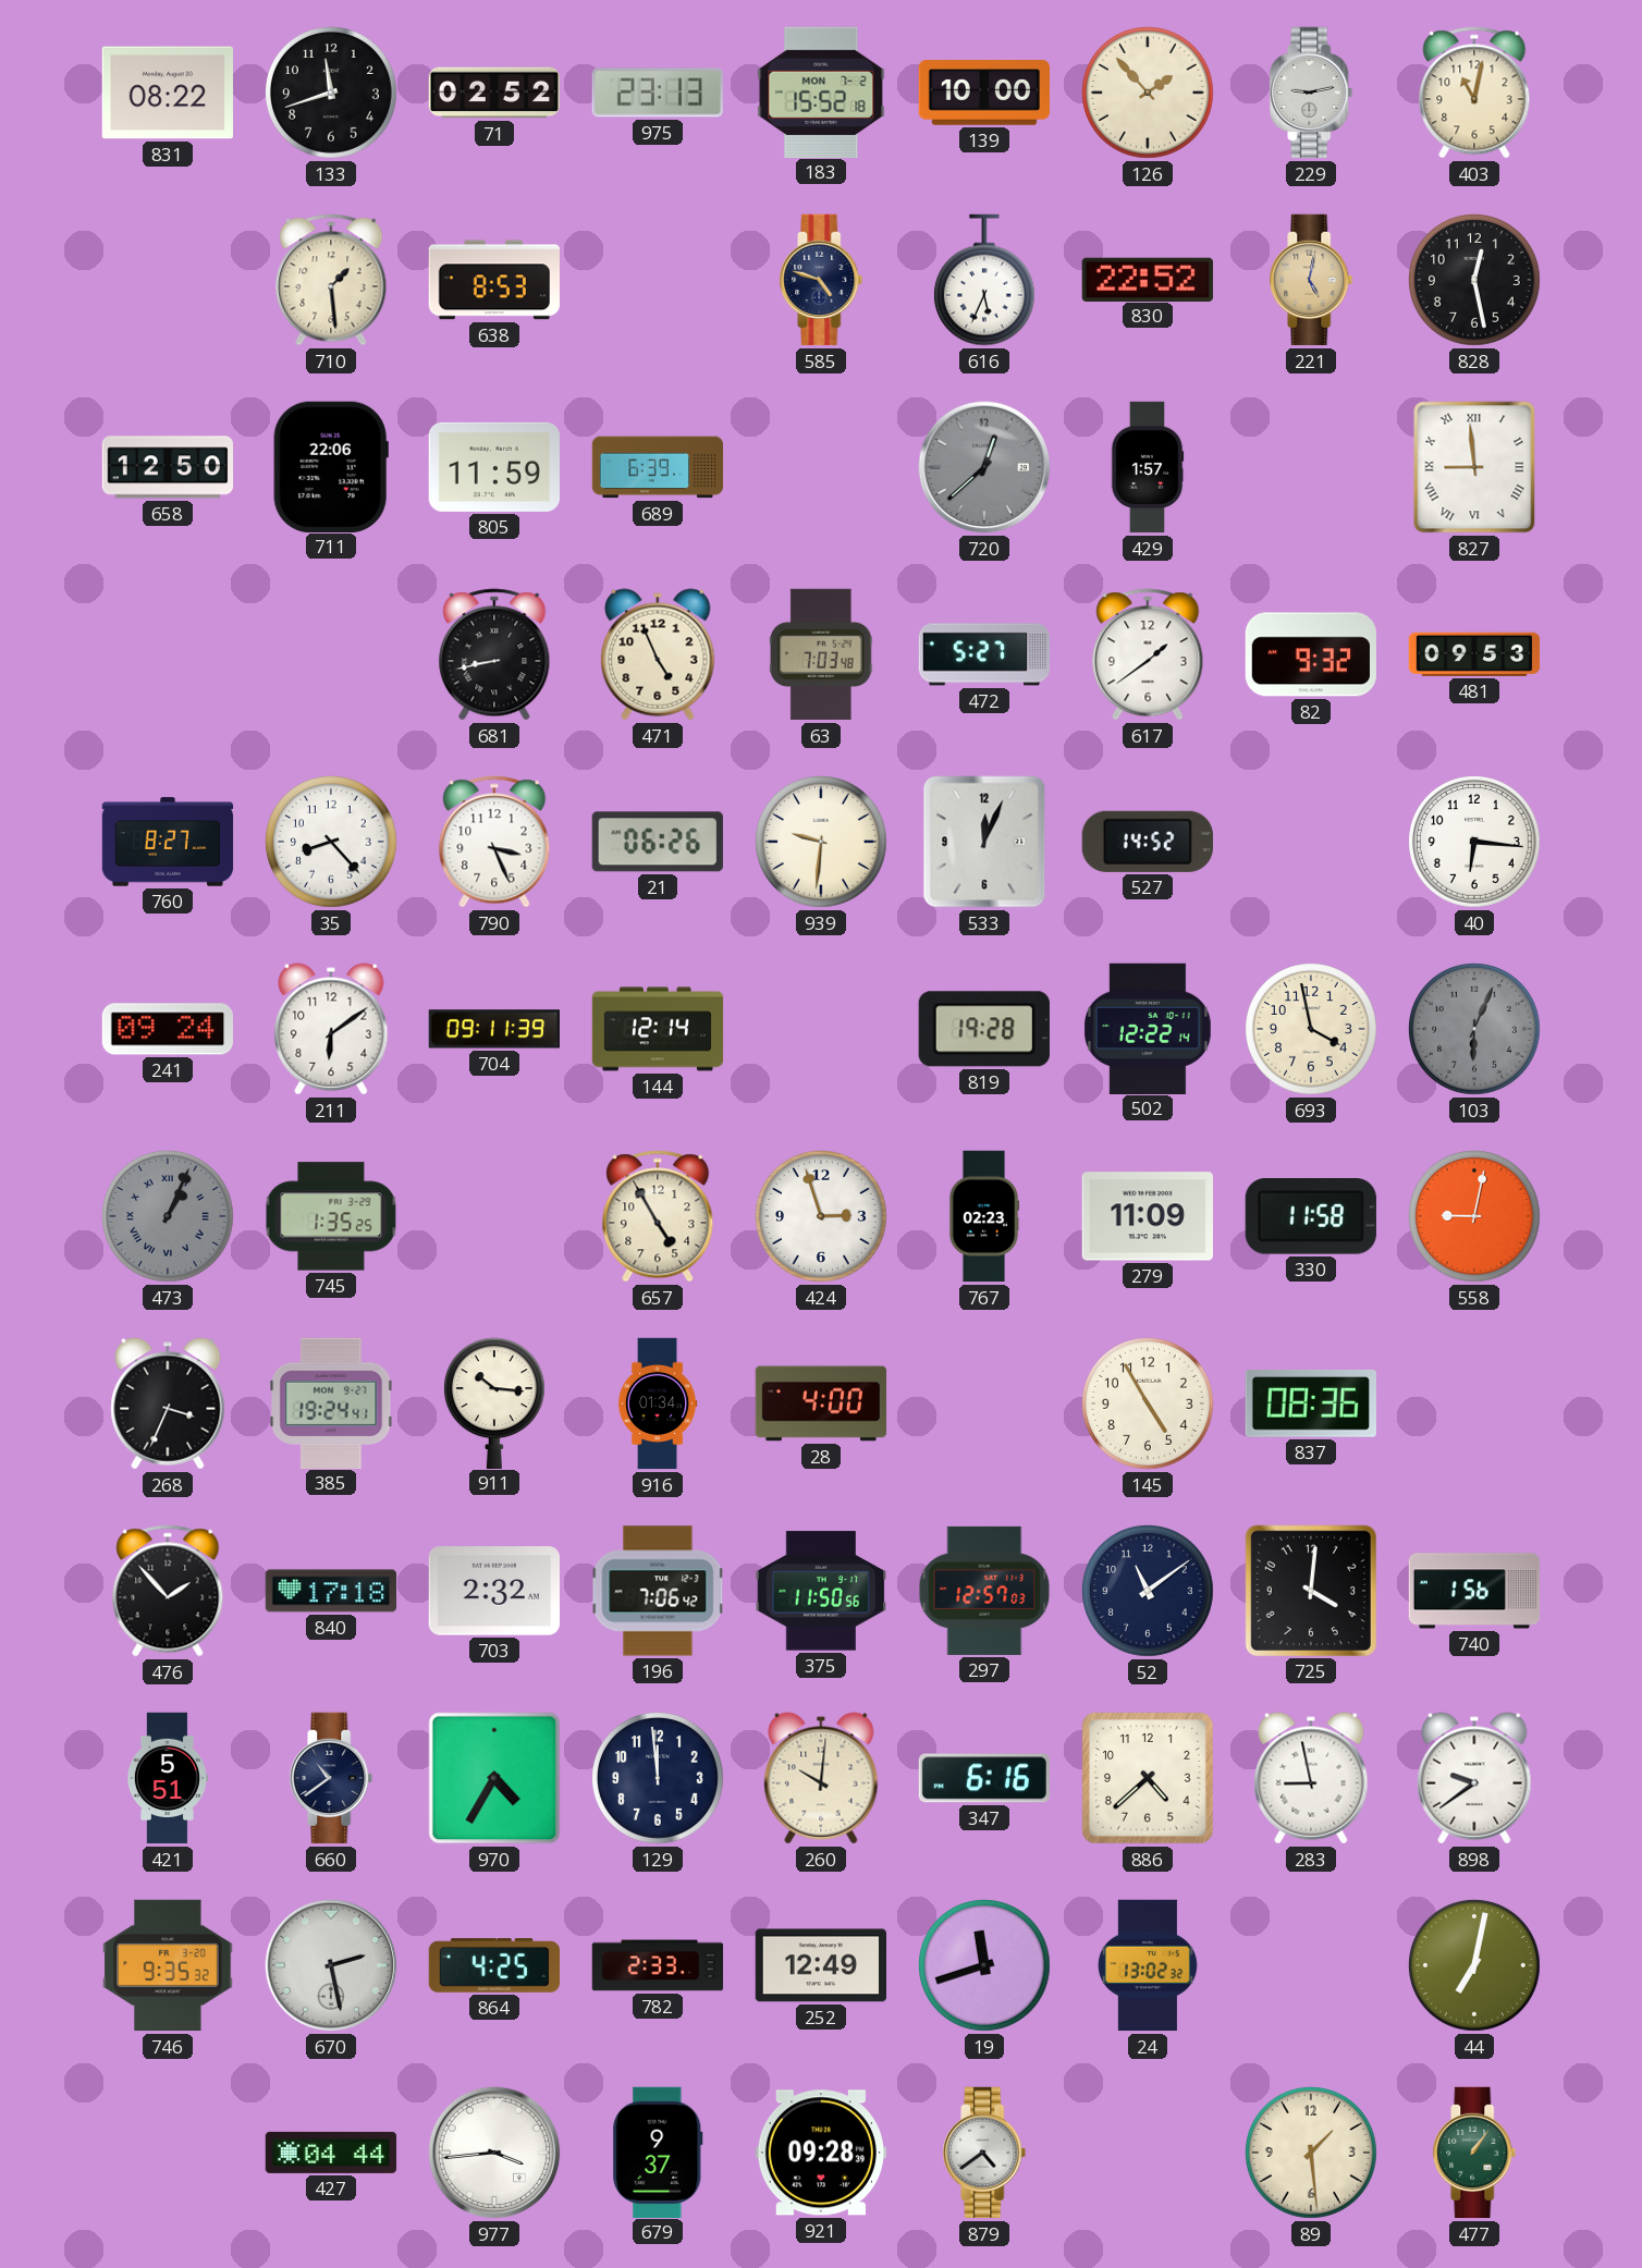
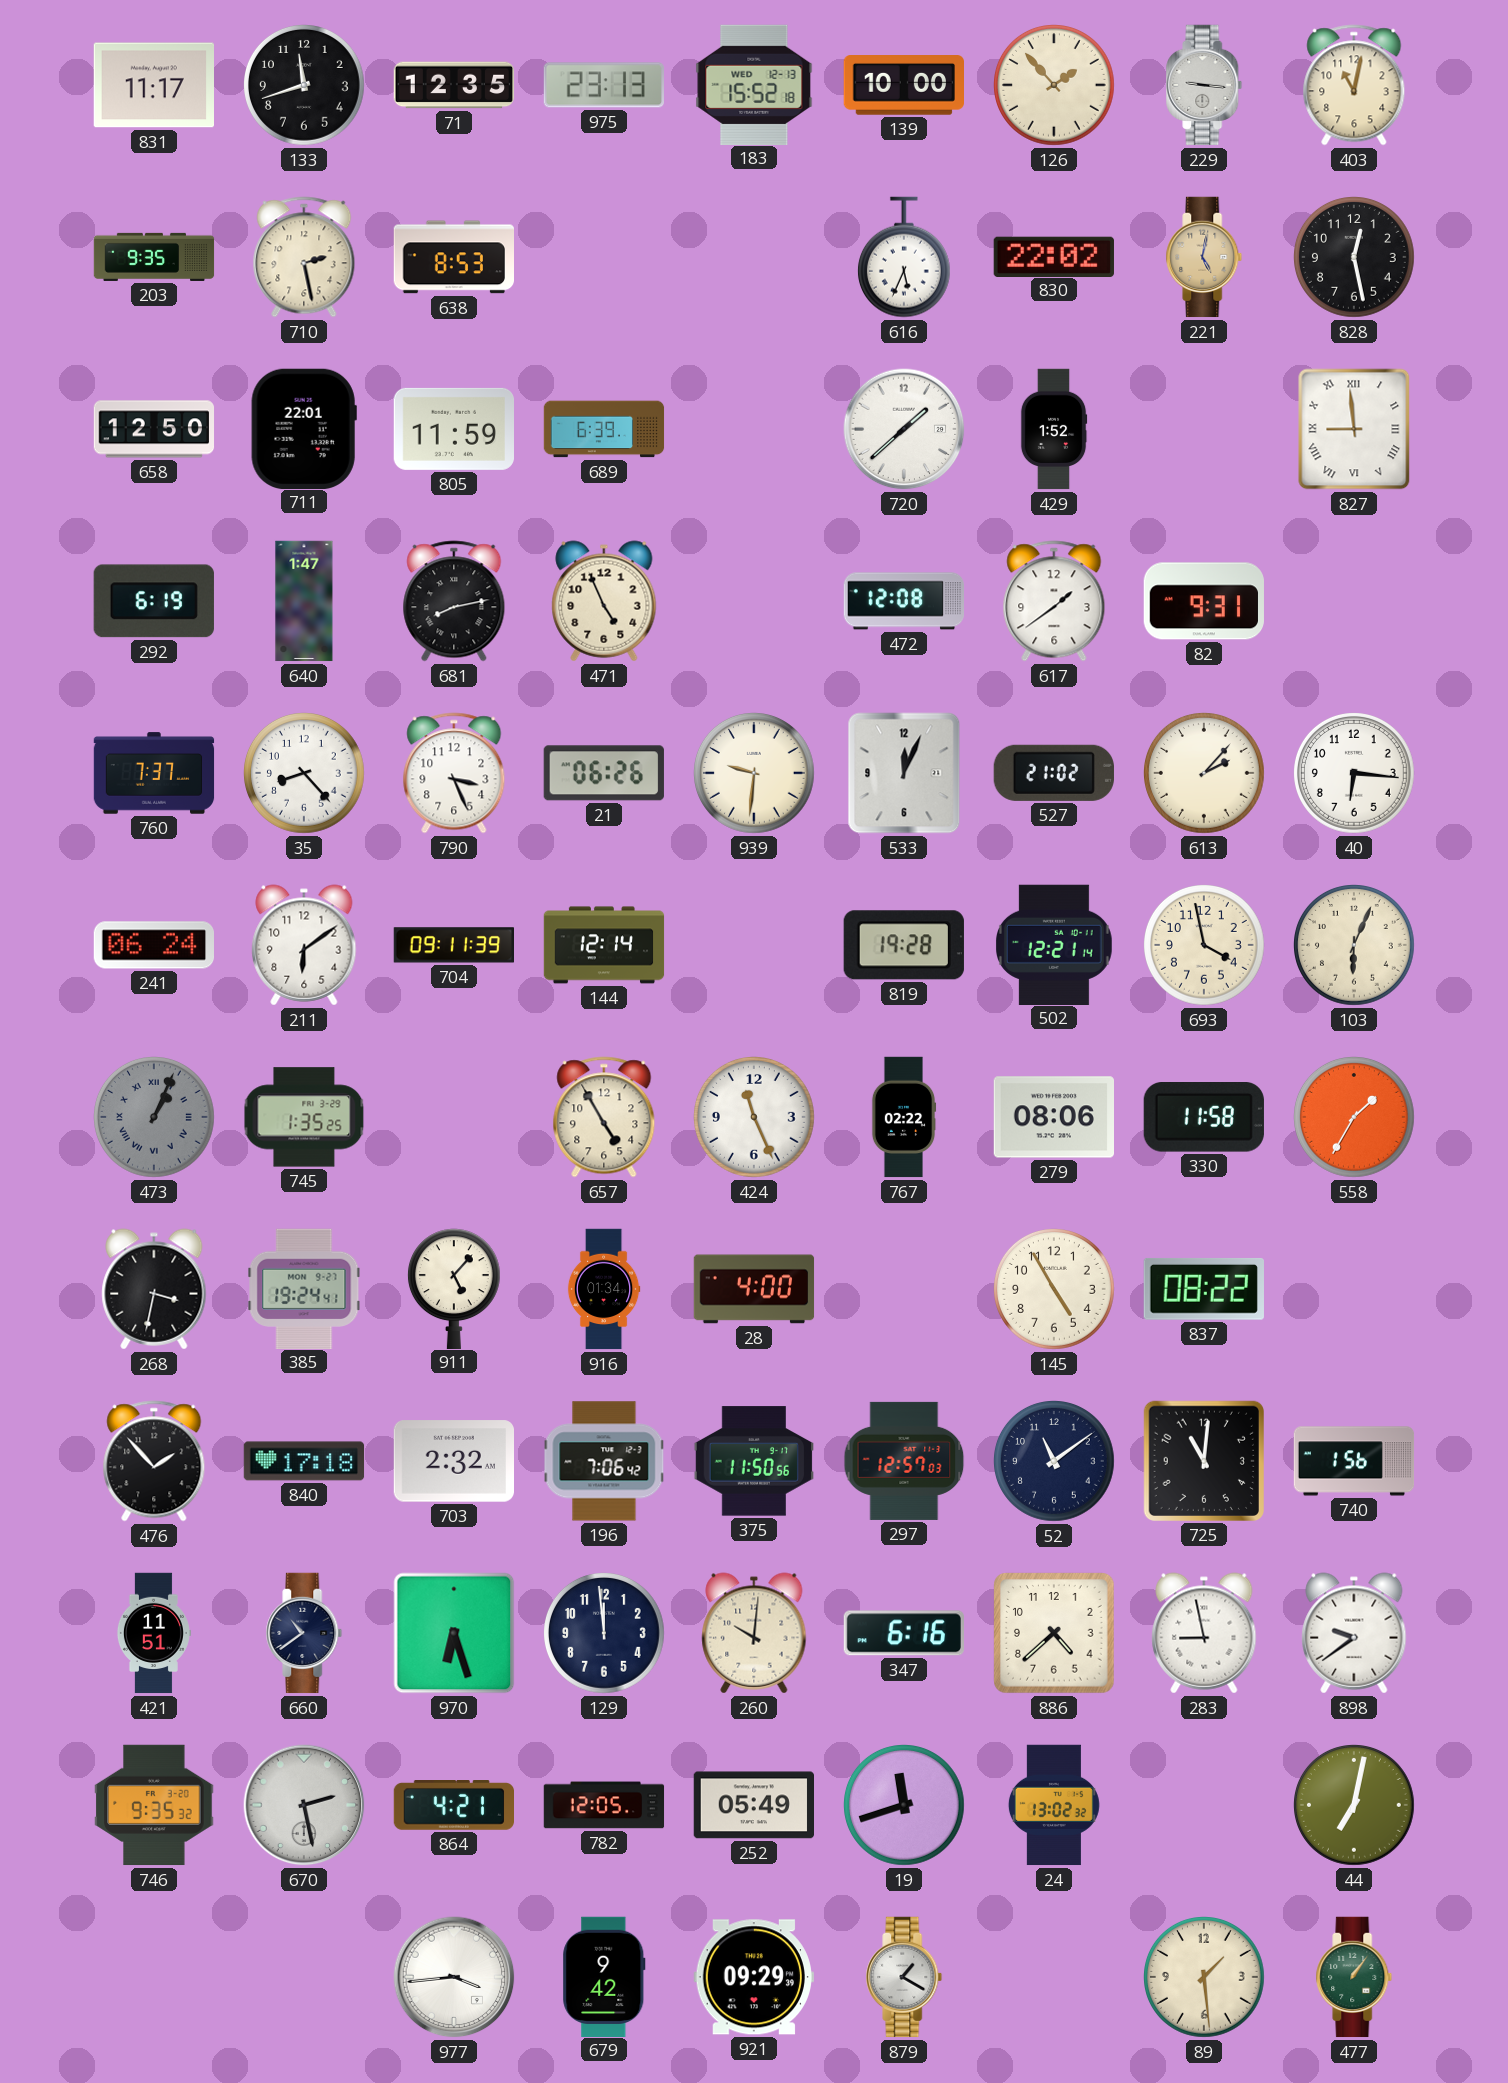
831: 08:22 -> 11:17
71: 02:52 -> 12:35
183 date: MON 7-2 -> WED 12-13
229: 9:13 -> 9:16
203: none -> 9:35
710: 1:29 -> 2:28
585: 4:48 -> none
830: 22:52 -> 22:02
711: 22:06 -> 22:01
720: 12:38 -> 1:38
720 dial: grey -> white
429: 1:57 -> 1:52
292: none -> 6:19
640: none -> 1:47
681: 8:43 -> 8:13
63: 7:03 -> none
472: 5:27 -> 12:08
82: 9:32 -> 9:31
481: 09:53 -> none
760: 8:27 -> 7:37
527: 14:52 -> 21:02
613: none -> 2:07
241: 09:24 -> 06:24
502: 12:22 -> 12:21
103 dial: grey -> cream
424: 2:57 -> 11:26
767: 02:23 -> 02:22
279: 11:09 -> 08:06
558: 9:02 -> 1:35
268: 3:34 -> 3:32
911: 10:16 -> 5:07
837: 08:36 -> 08:22
725: 4:01 -> 11:01
421: 5:51 -> 11:51
970: 4:35 -> 6:27
864: 4:25 -> 4:21
782: 2:33 -> 12:05
252: 12:49 -> 05:49
427: 04:44 -> none
679: 9:37 -> 9:42
921: 09:28 -> 09:29
879: 4:39 -> 1:20
